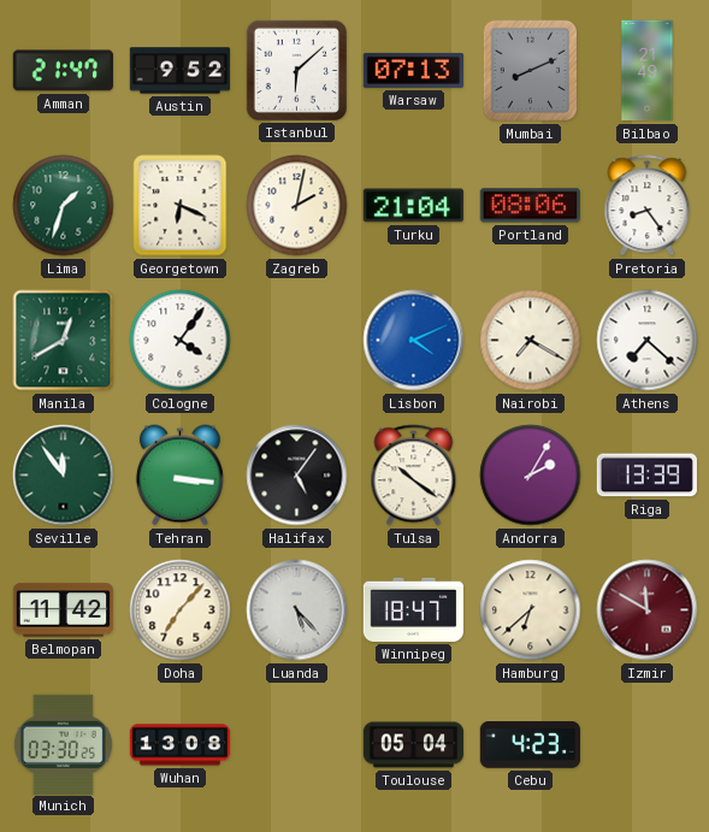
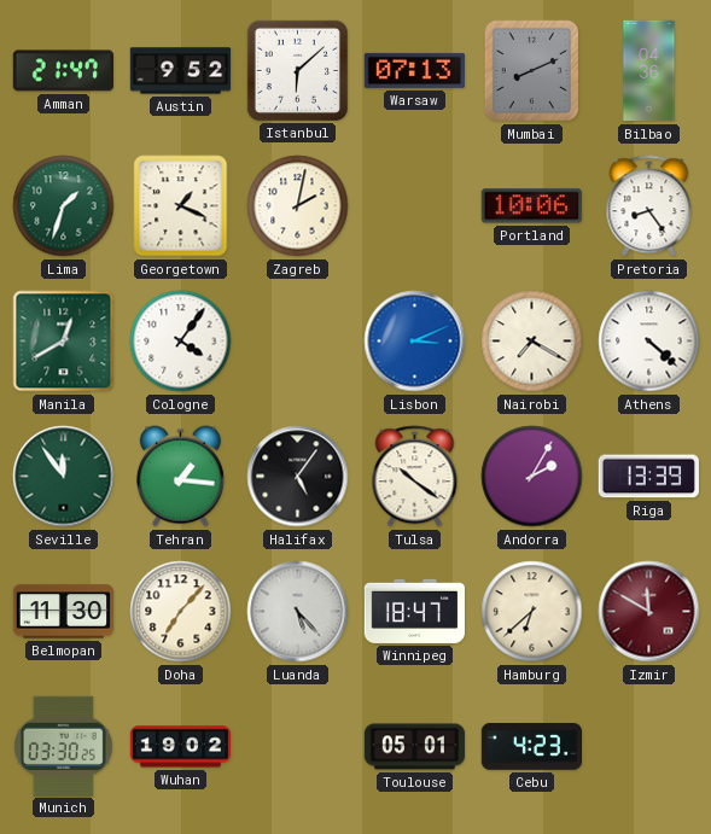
Bilbao: 21:49 -> 04:36
Georgetown: 6:19 -> 1:19
Turku: 21:04 -> none
Portland: 08:06 -> 10:06
Lisbon: 4:11 -> 3:11
Athens: 7:22 -> 4:22
Tehran: 3:16 -> 1:16
Belmopan: 11:42 -> 11:30
Wuhan: 13:08 -> 19:02
Toulouse: 05:04 -> 05:01
